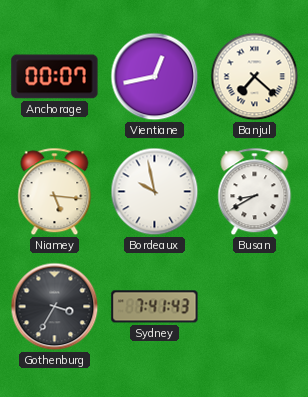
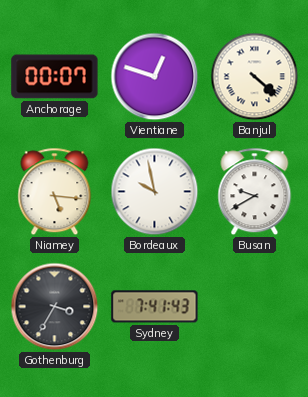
Vientiane: 12:43 -> 12:48
Banjul: 7:22 -> 4:22
Busan: 8:40 -> 9:40
